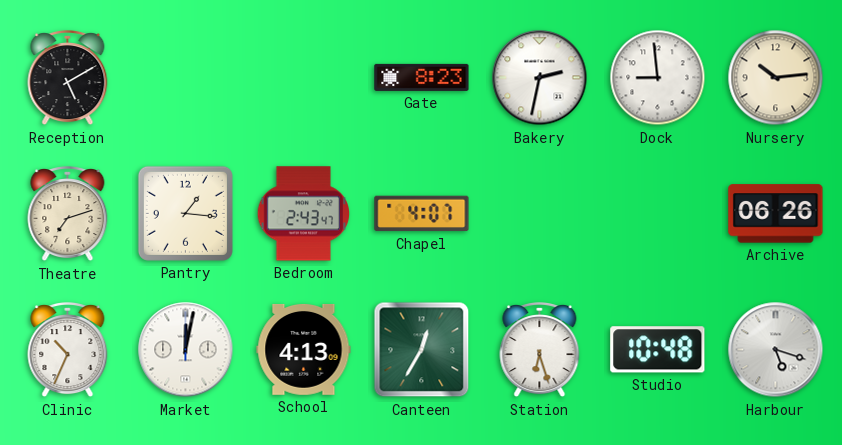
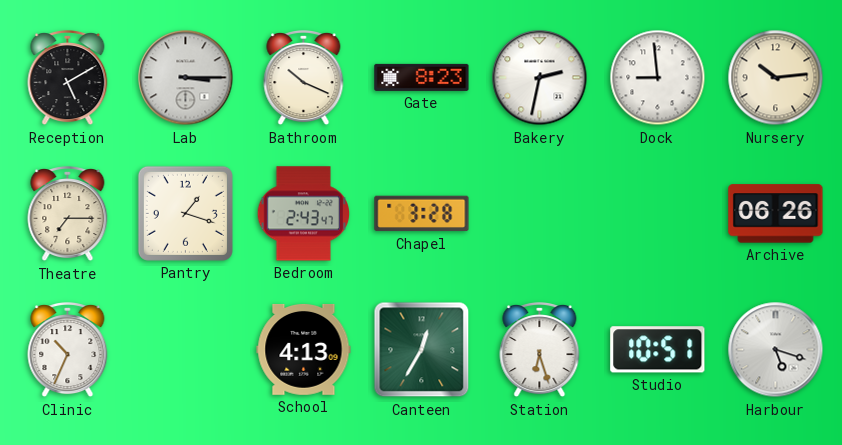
Lab: none -> 3:15
Bathroom: none -> 10:19
Theatre: 7:12 -> 7:15
Pantry: 1:16 -> 1:18
Chapel: 4:07 -> 3:28
Market: 12:02 -> none
Studio: 10:48 -> 10:51
